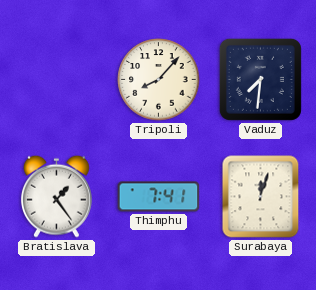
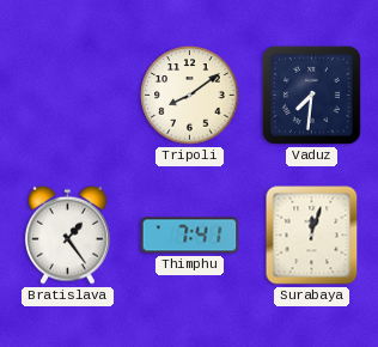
Tripoli: 8:07 -> 8:09
